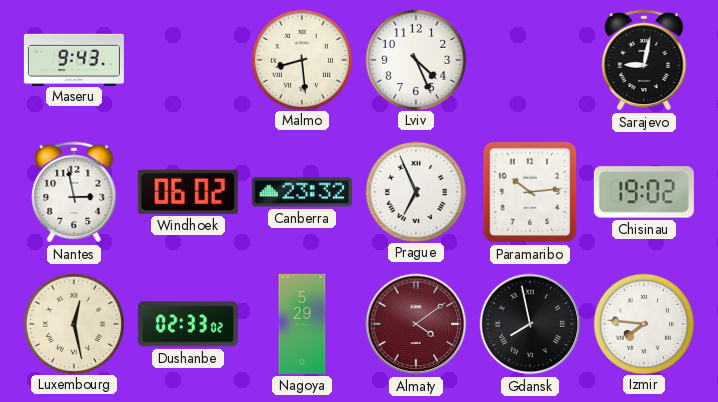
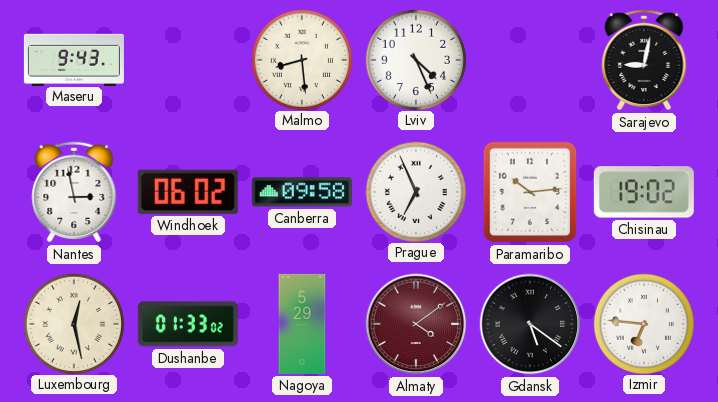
Canberra: 23:32 -> 09:58
Dushanbe: 02:33 -> 01:33
Gdansk: 7:58 -> 5:21
Izmir: 7:46 -> 6:46
